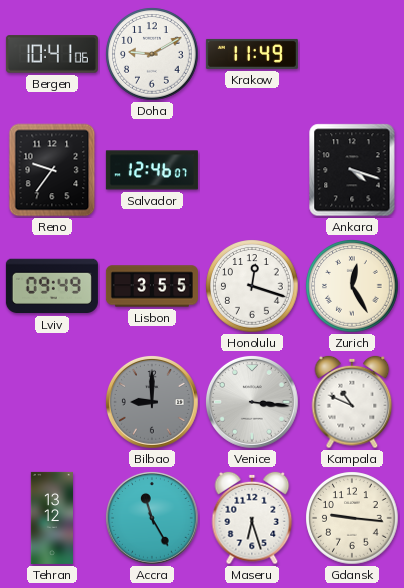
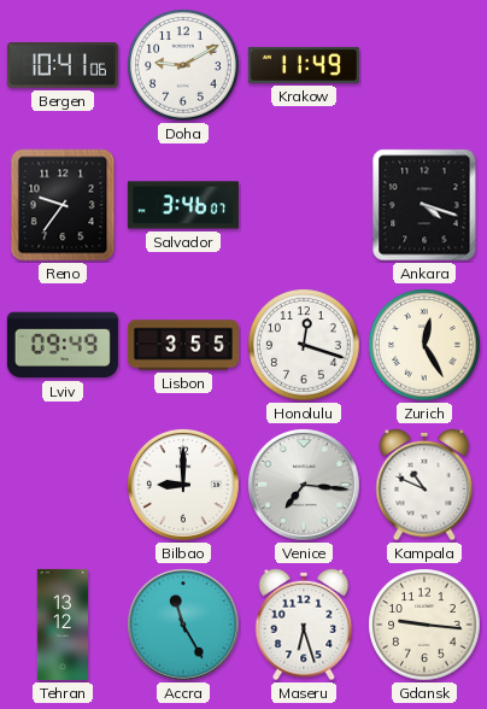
Salvador: 12:46 -> 3:46
Bilbao dial: grey -> white
Venice: 3:16 -> 7:16
